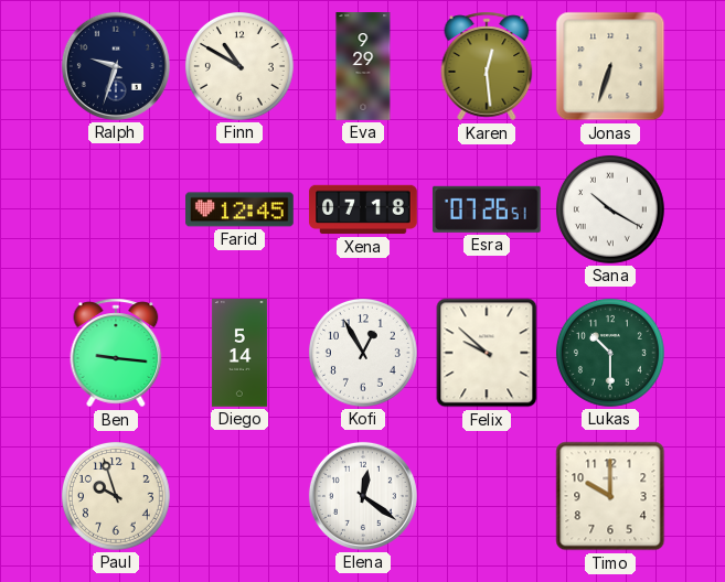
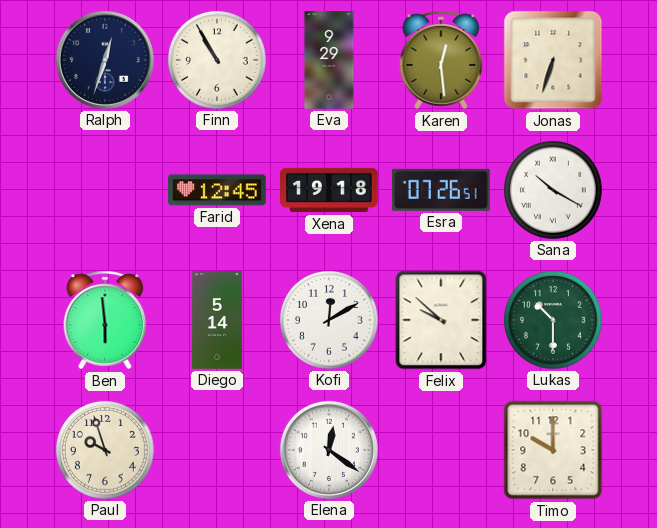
Ralph: 9:33 -> 12:33
Finn: 10:50 -> 10:55
Xena: 07:18 -> 19:18
Ben: 9:16 -> 5:59
Kofi: 12:55 -> 12:10
